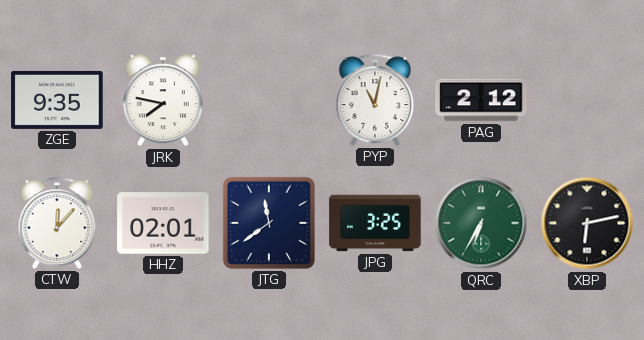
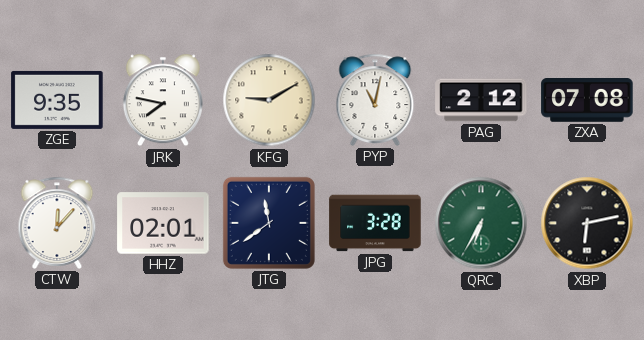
KFG: none -> 9:10
ZXA: none -> 07:08
JPG: 3:25 -> 3:28
